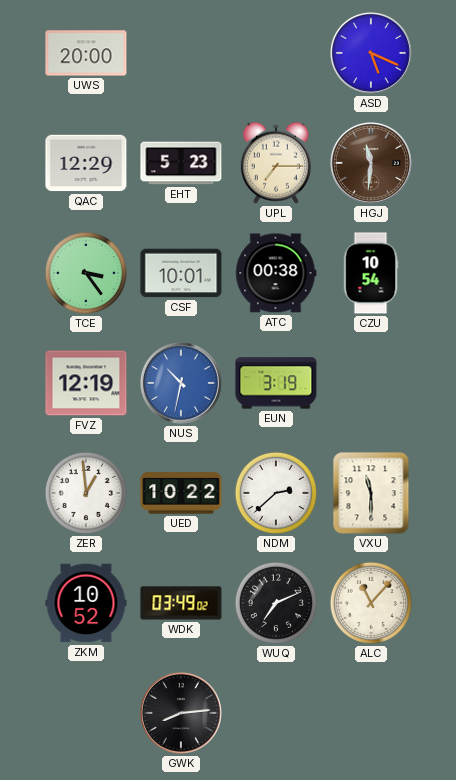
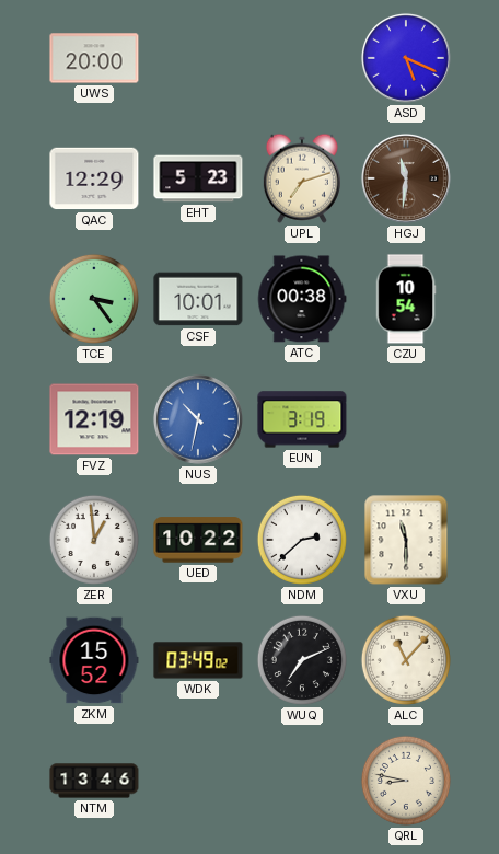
UPL: 7:15 -> 7:12
ZKM: 10:52 -> 15:52
NTM: none -> 13:46
GWK: 8:14 -> none
QRL: none -> 8:47
